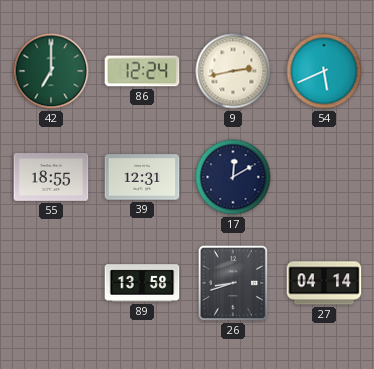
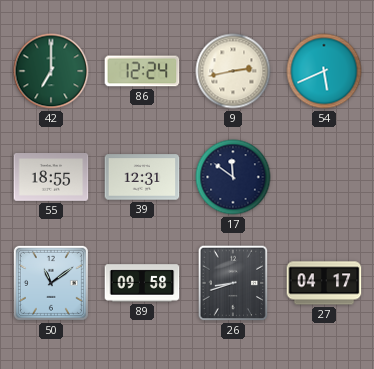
17: 12:10 -> 11:51
50: none -> 11:09
89: 13:58 -> 09:58
27: 04:14 -> 04:17
